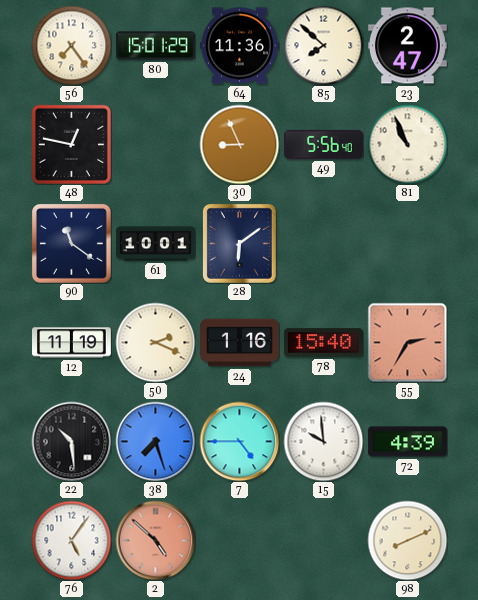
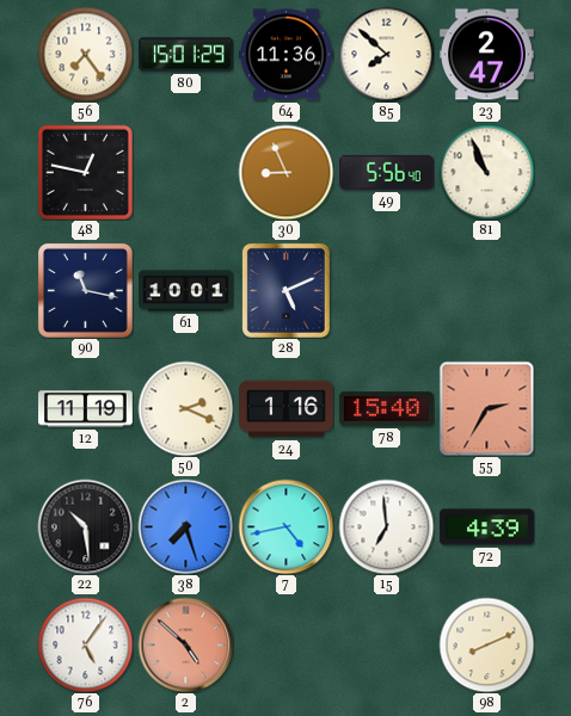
90: 11:21 -> 11:17
28: 6:09 -> 5:11
7: 4:45 -> 4:43
15: 9:59 -> 6:59
